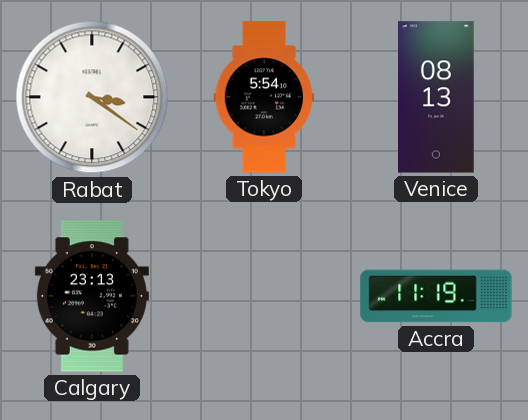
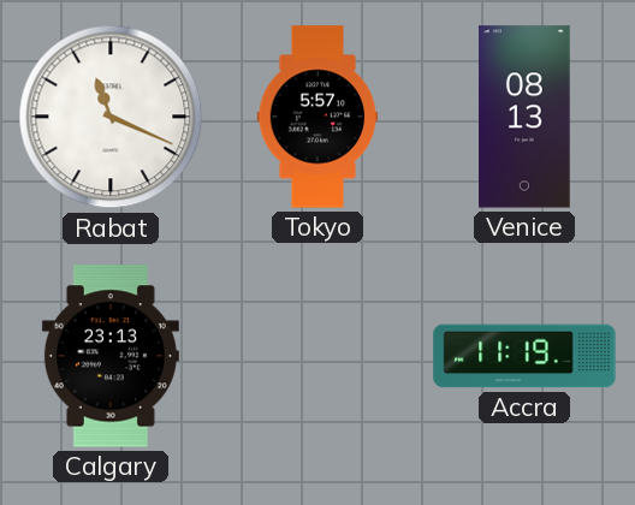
Rabat: 3:21 -> 11:19
Tokyo: 5:54 -> 5:57
